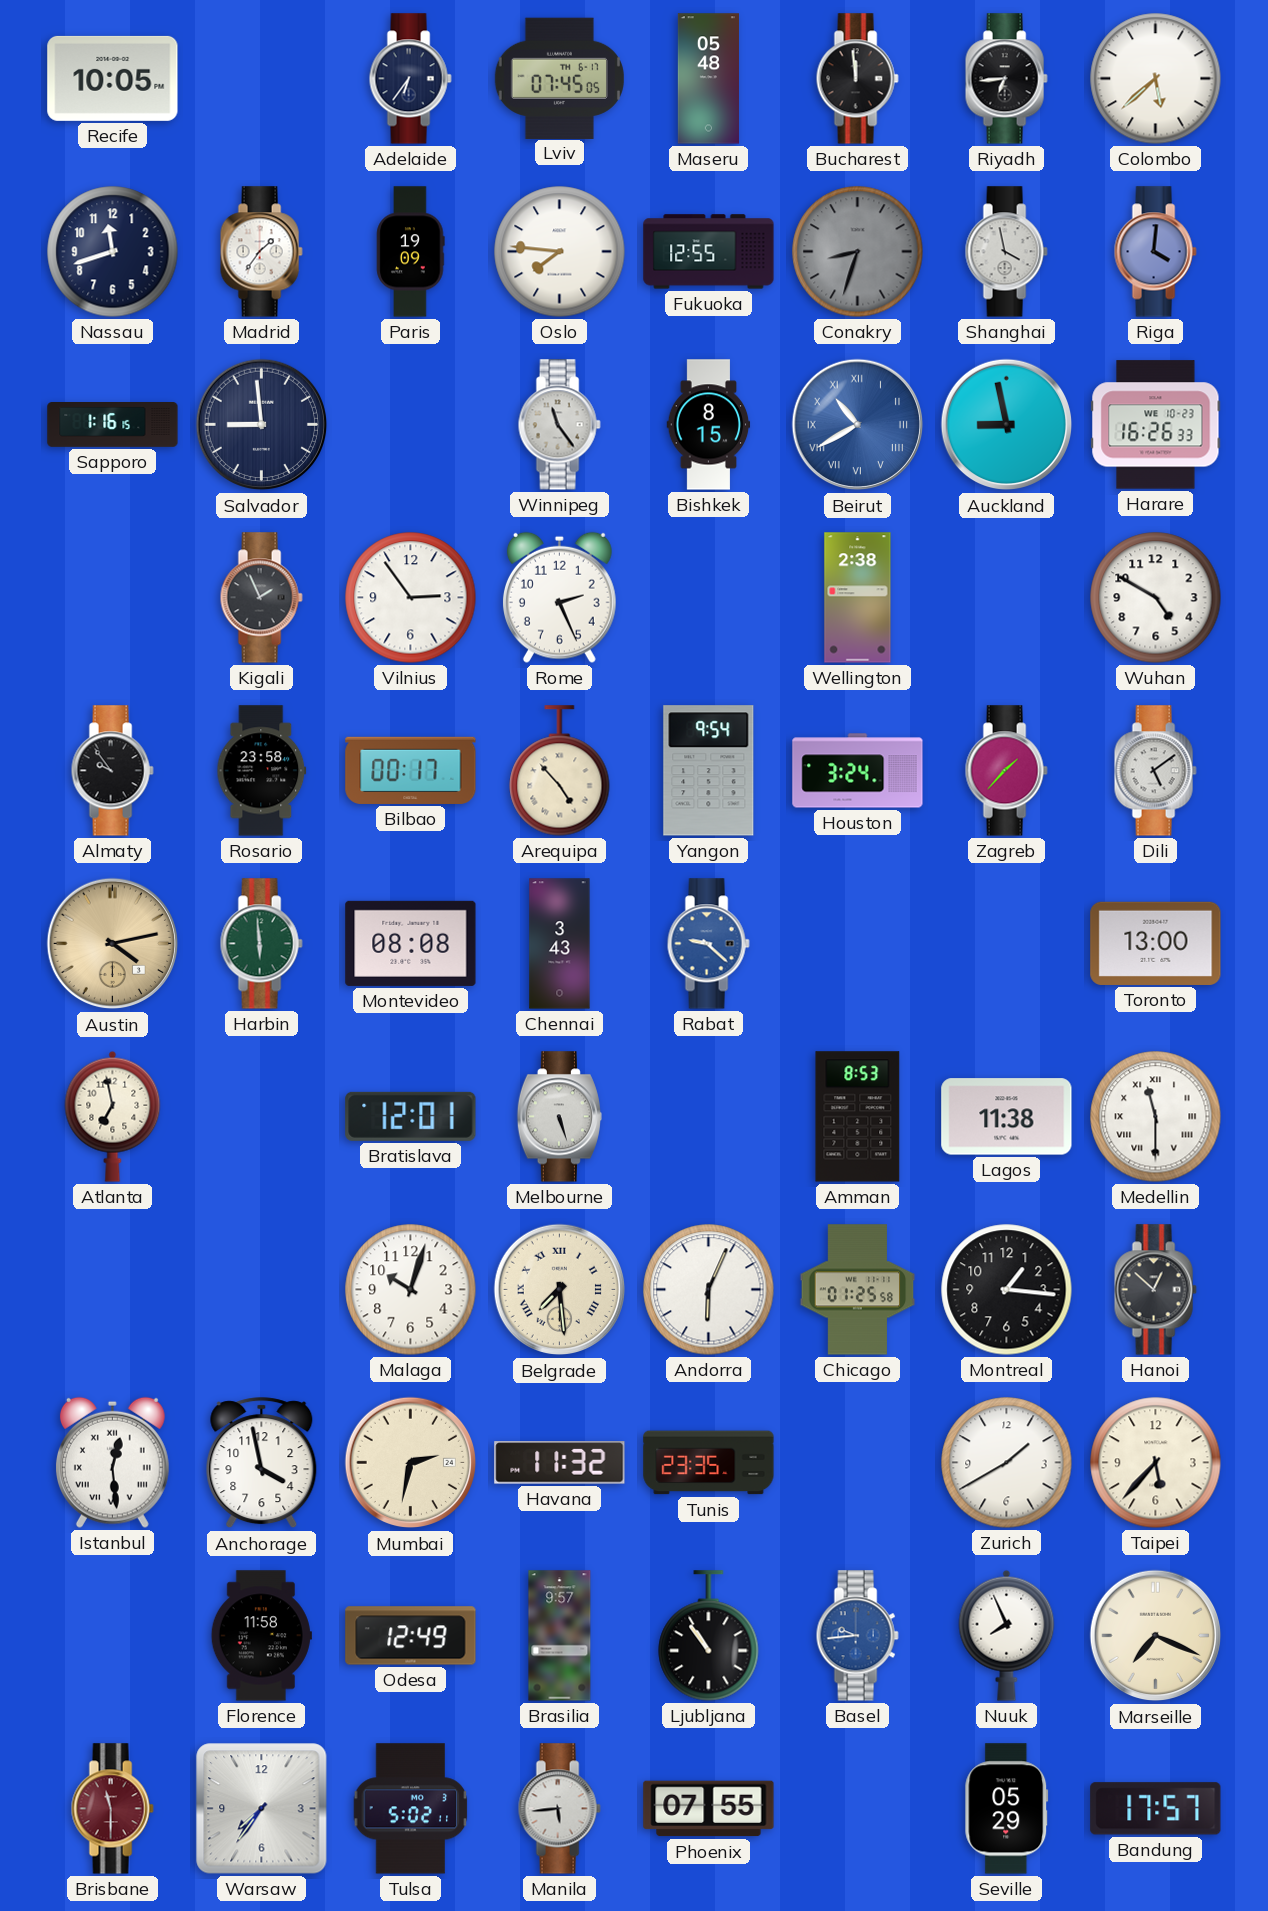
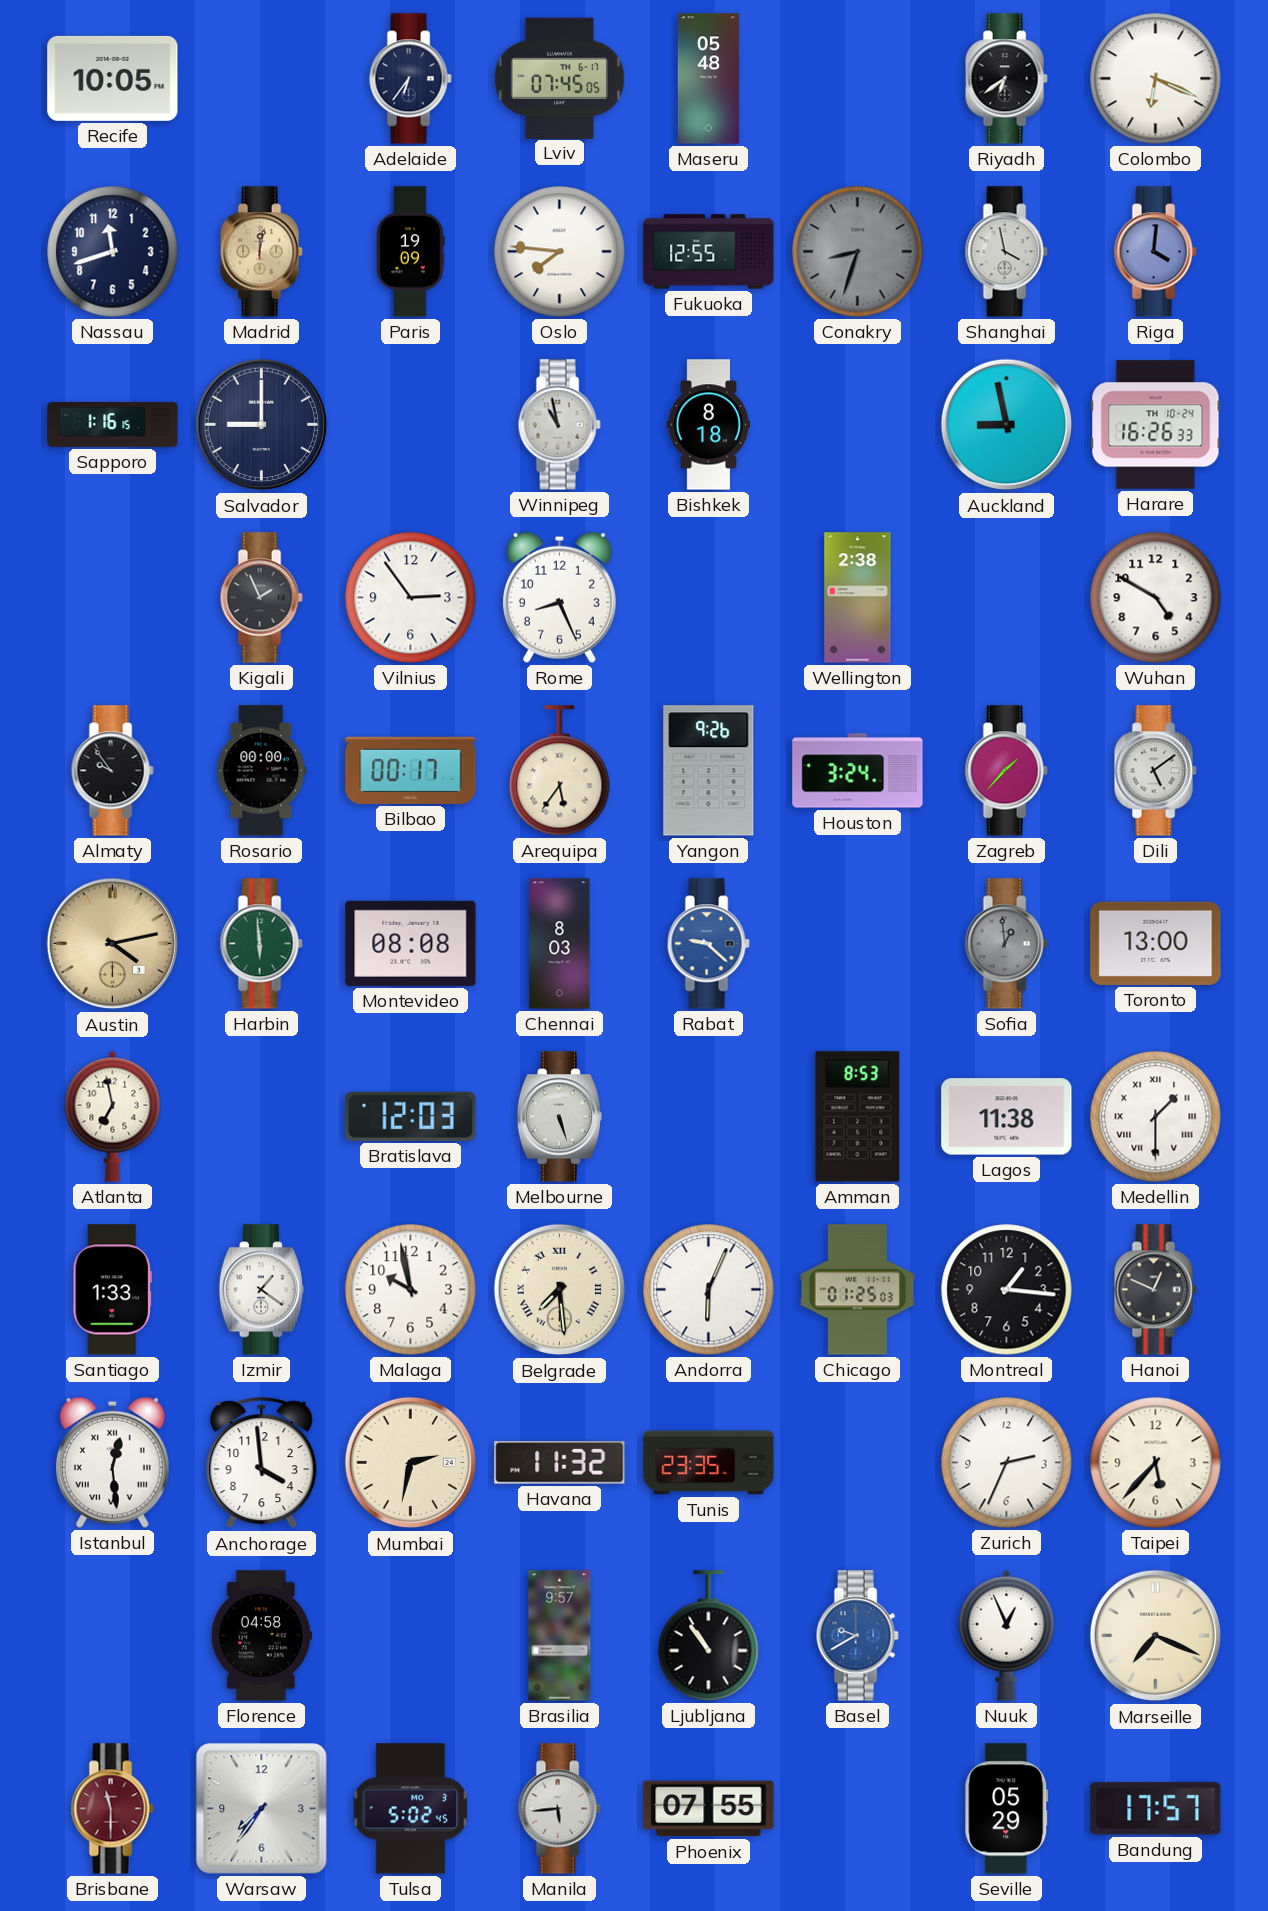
Bucharest: 11:59 -> none
Riyadh: 6:44 -> 6:39
Colombo: 5:38 -> 6:19
Madrid: 1:36 -> 12:02
Madrid dial: white -> champagne
Salvador: 8:59 -> 9:00
Winnipeg: 11:24 -> 10:58
Bishkek: 8:15 -> 8:18
Beirut: 10:40 -> none
Harare date: WE 10-23 -> TH 10-24
Rome: 2:26 -> 8:26
Rosario: 23:58 -> 00:00
Arequipa: 4:53 -> 5:36
Yangon: 9:54 -> 9:26
Chennai: 3:43 -> 8:03
Sofia: none -> 12:59
Bratislava: 12:01 -> 12:03
Medellin: 11:30 -> 1:30
Santiago: none -> 1:33
Izmir: none -> 1:21
Malaga: 10:03 -> 9:58
Chicago: 01:25:58 -> 01:25:03
Hanoi: 12:52 -> 12:49
Anchorage: 3:58 -> 3:59
Zurich: 1:40 -> 2:34
Florence: 11:58 -> 04:58
Odesa: 12:49 -> none
Basel: 9:44 -> 9:40
Nuuk: 7:56 -> 12:56
Tulsa: 5:02:11 -> 5:02:45
